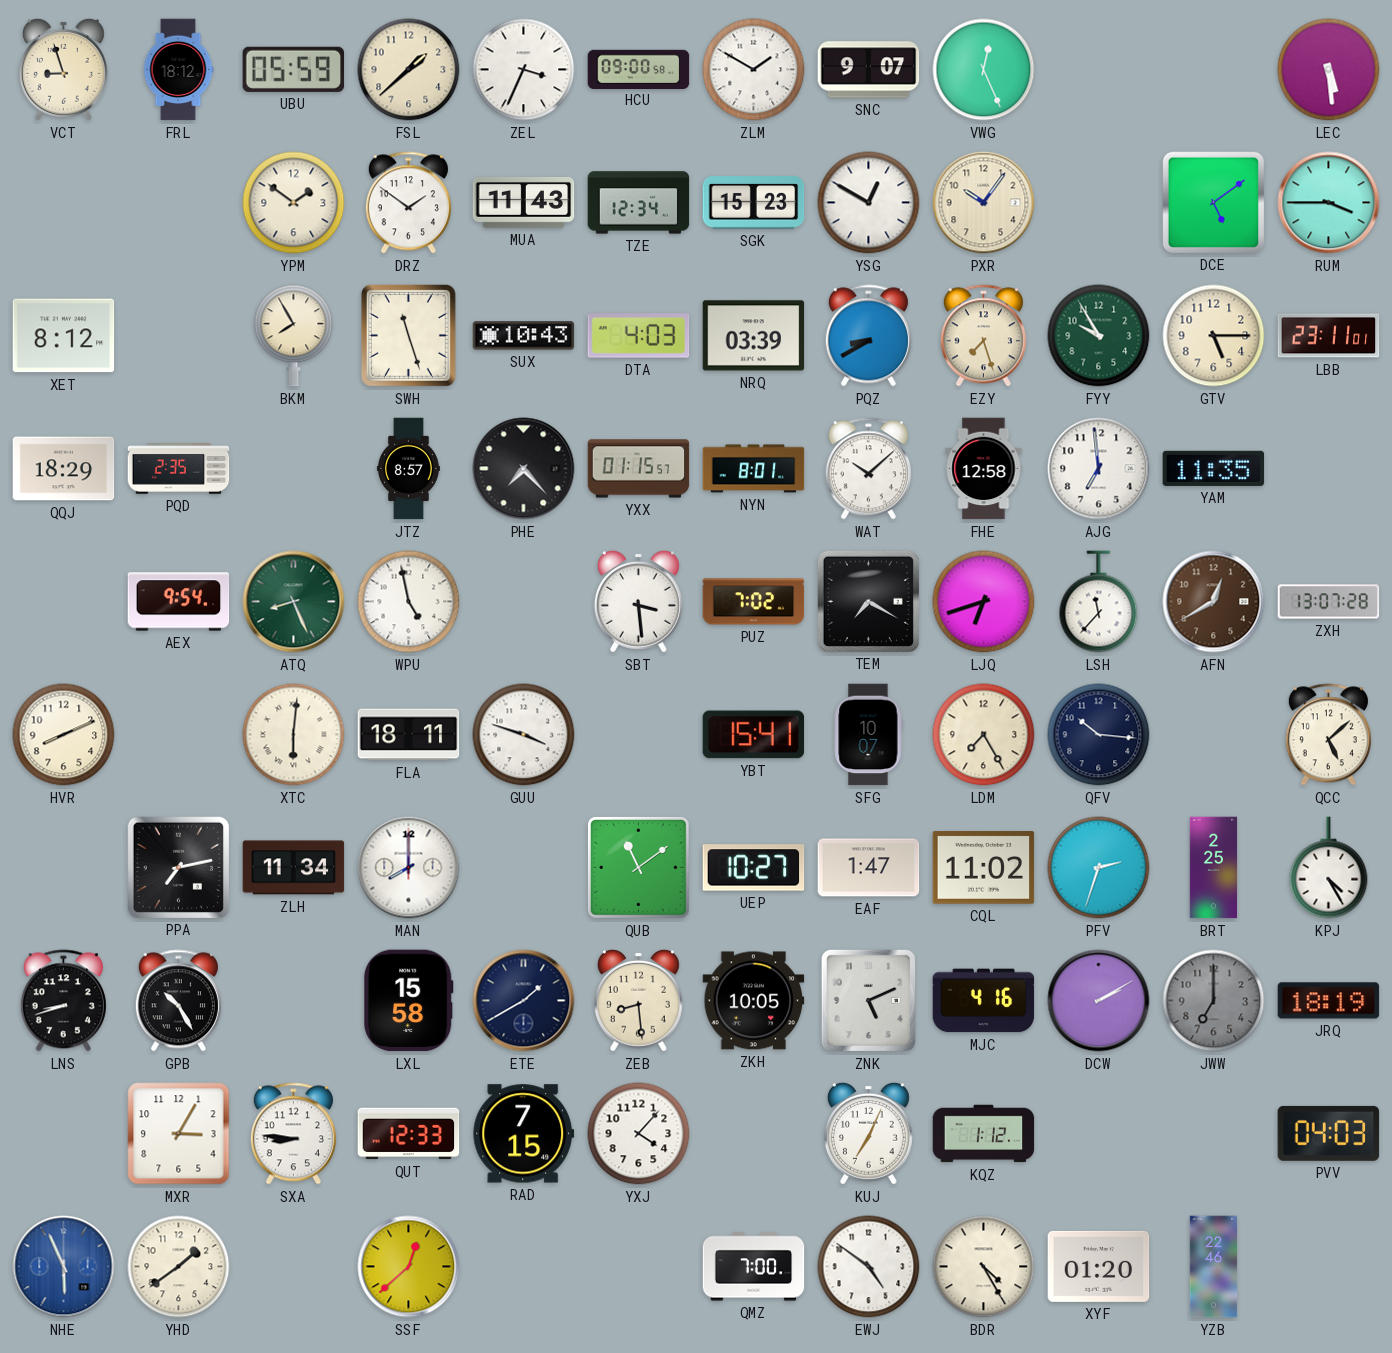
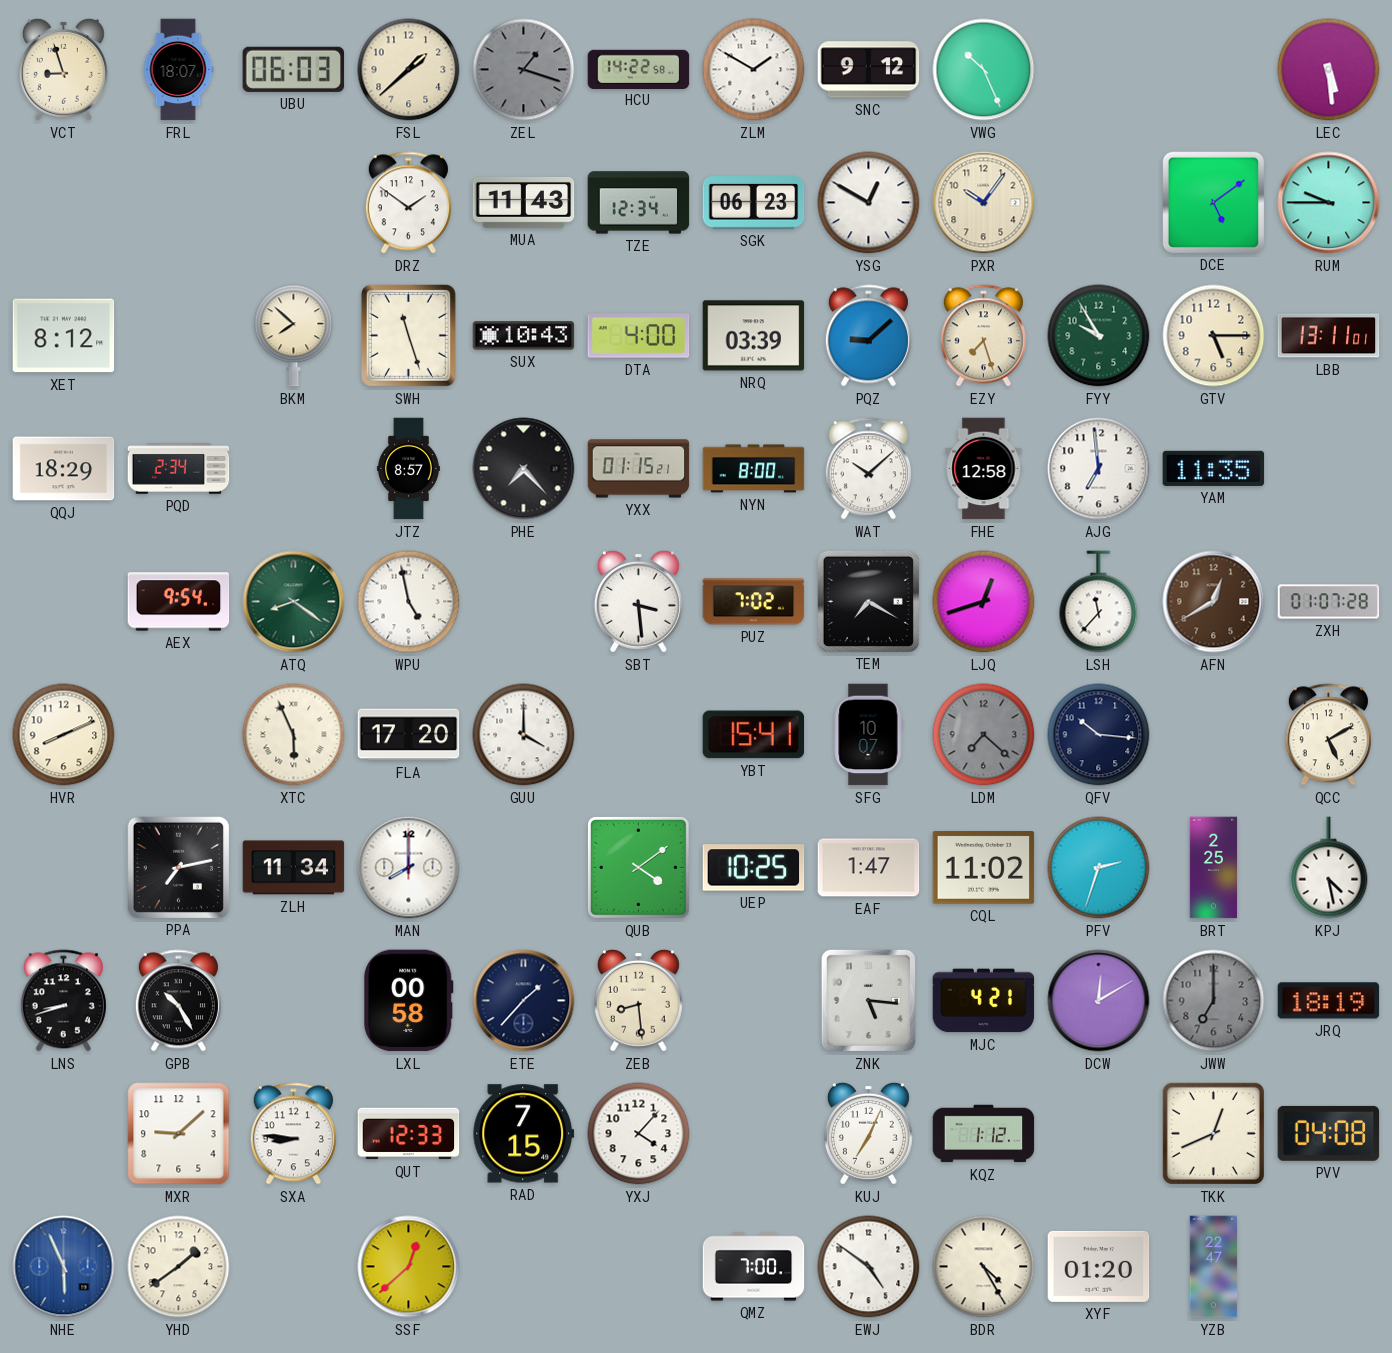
FRL: 18:12 -> 18:07
UBU: 05:59 -> 06:03
ZEL: 3:34 -> 1:18
ZEL dial: white -> grey
HCU: 09:00 -> 14:22
SNC: 9:07 -> 9:12
VWG: 12:26 -> 10:26
YPM: 1:51 -> none
SGK: 15:23 -> 06:23
RUM: 3:45 -> 9:45
BKM: 7:55 -> 7:52
DTA: 4:03 -> 4:00
PQZ: 8:40 -> 9:08
LBB: 23:11 -> 13:11
PQD: 2:35 -> 2:34
YXX: 01:15:57 -> 01:15:21
NYN: 8:01 -> 8:00
ATQ: 8:26 -> 8:21
LJQ: 6:42 -> 12:42
ZXH: 13:07 -> 01:07
XTC: 6:01 -> 5:56
FLA: 18:11 -> 17:20
GUU: 3:48 -> 4:00
LDM: 7:25 -> 7:22
LDM dial: cream -> grey
QCC: 5:08 -> 5:10
QUB: 11:09 -> 4:09
UEP: 10:27 -> 10:25
KPJ: 4:25 -> 4:28
LXL: 15:58 -> 00:58
ETE: 1:40 -> 1:37
ZKH: 10:05 -> none
ZNK: 5:11 -> 5:16
MJC: 4:16 -> 4:21
DCW: 2:10 -> 12:10
MXR: 3:05 -> 9:08
TKK: none -> 12:41
PVV: 04:03 -> 04:08
YZB: 22:46 -> 22:47
